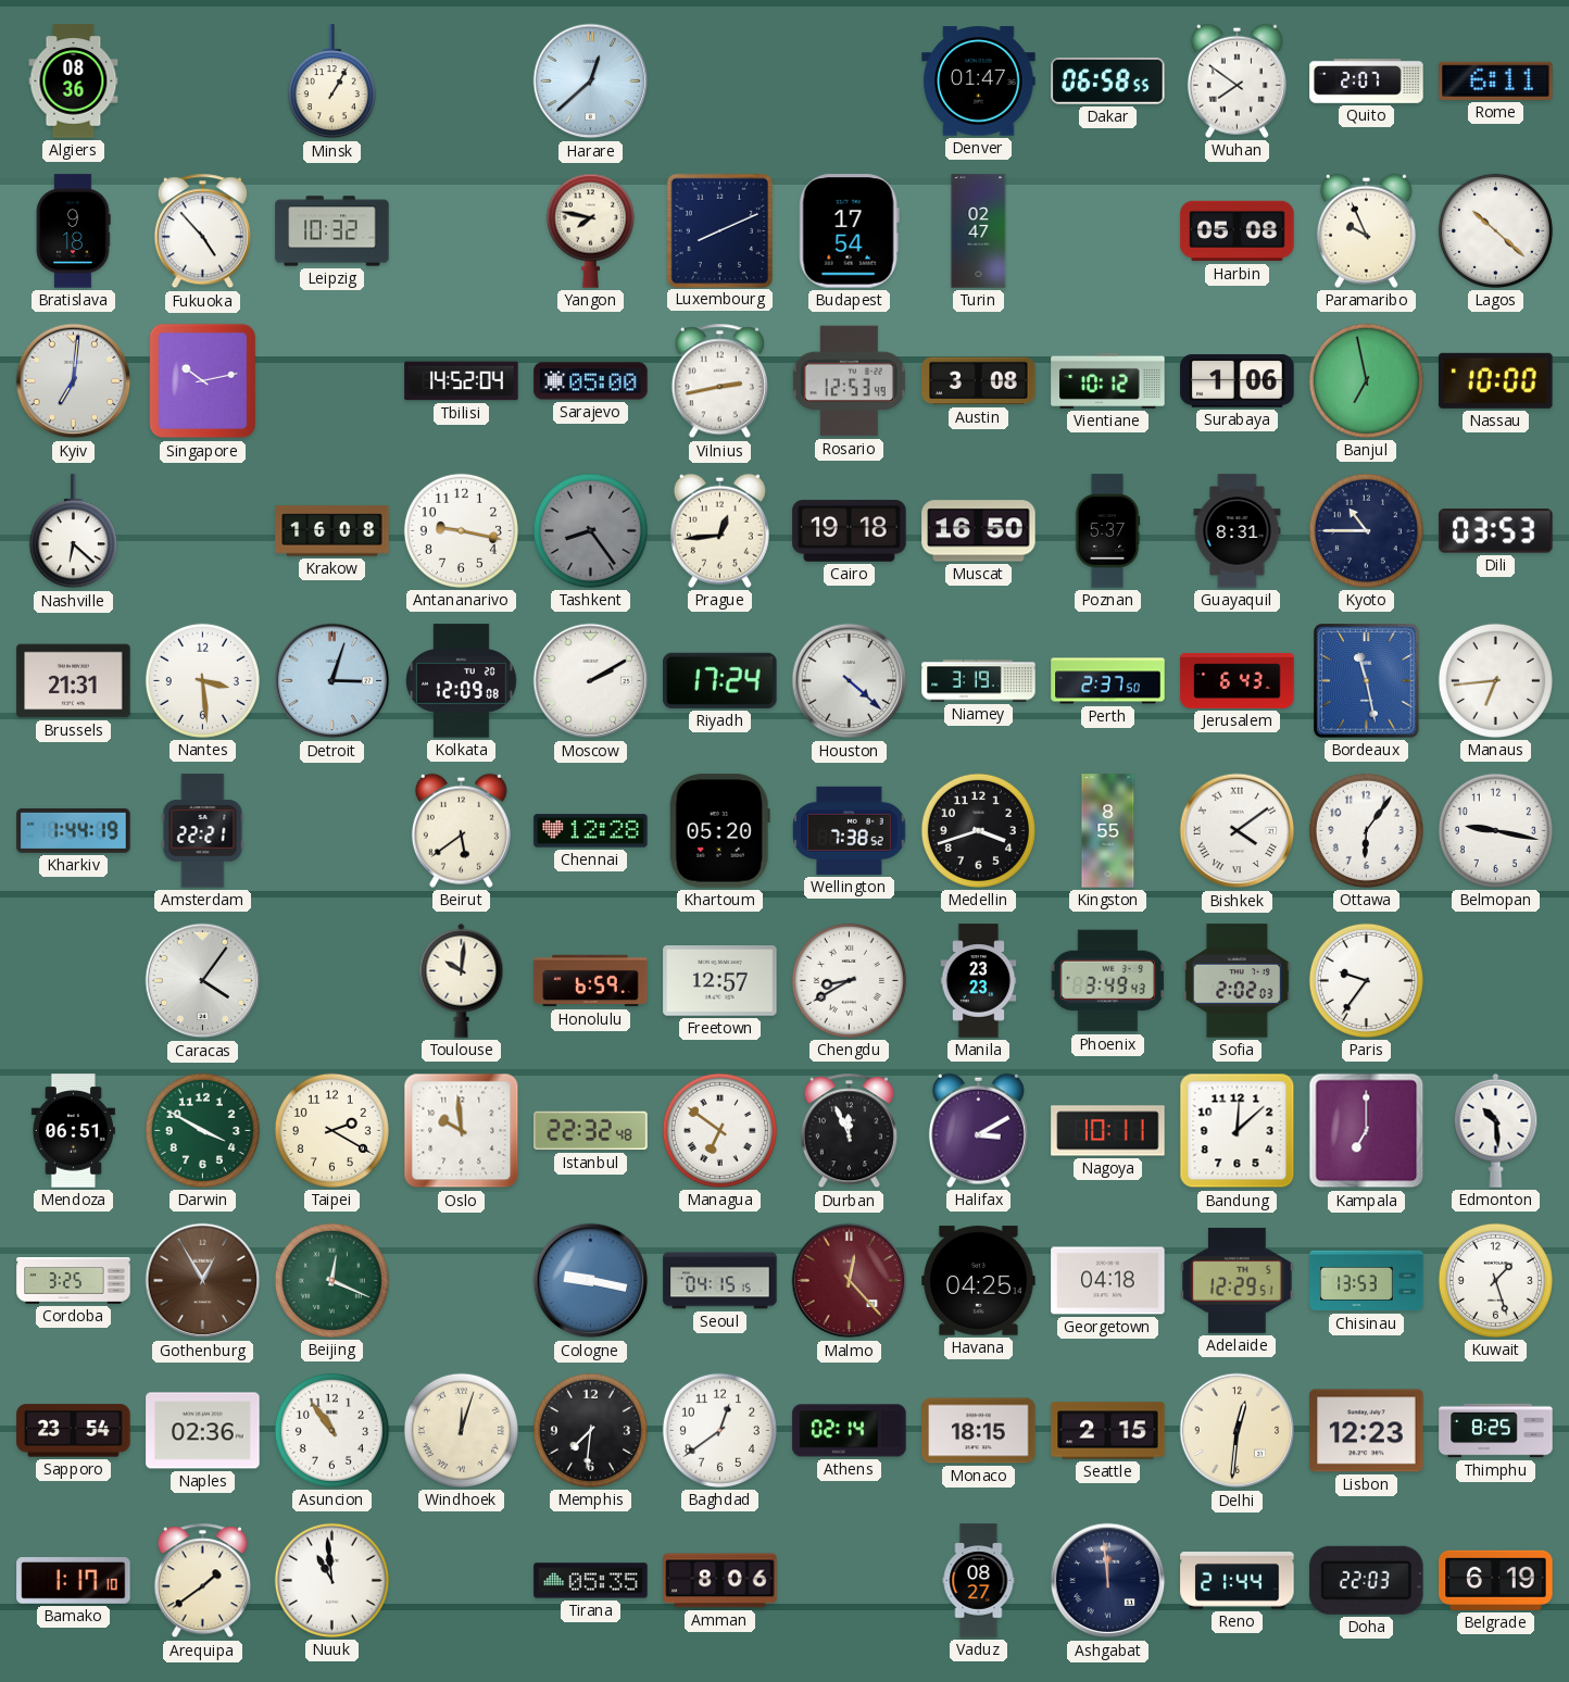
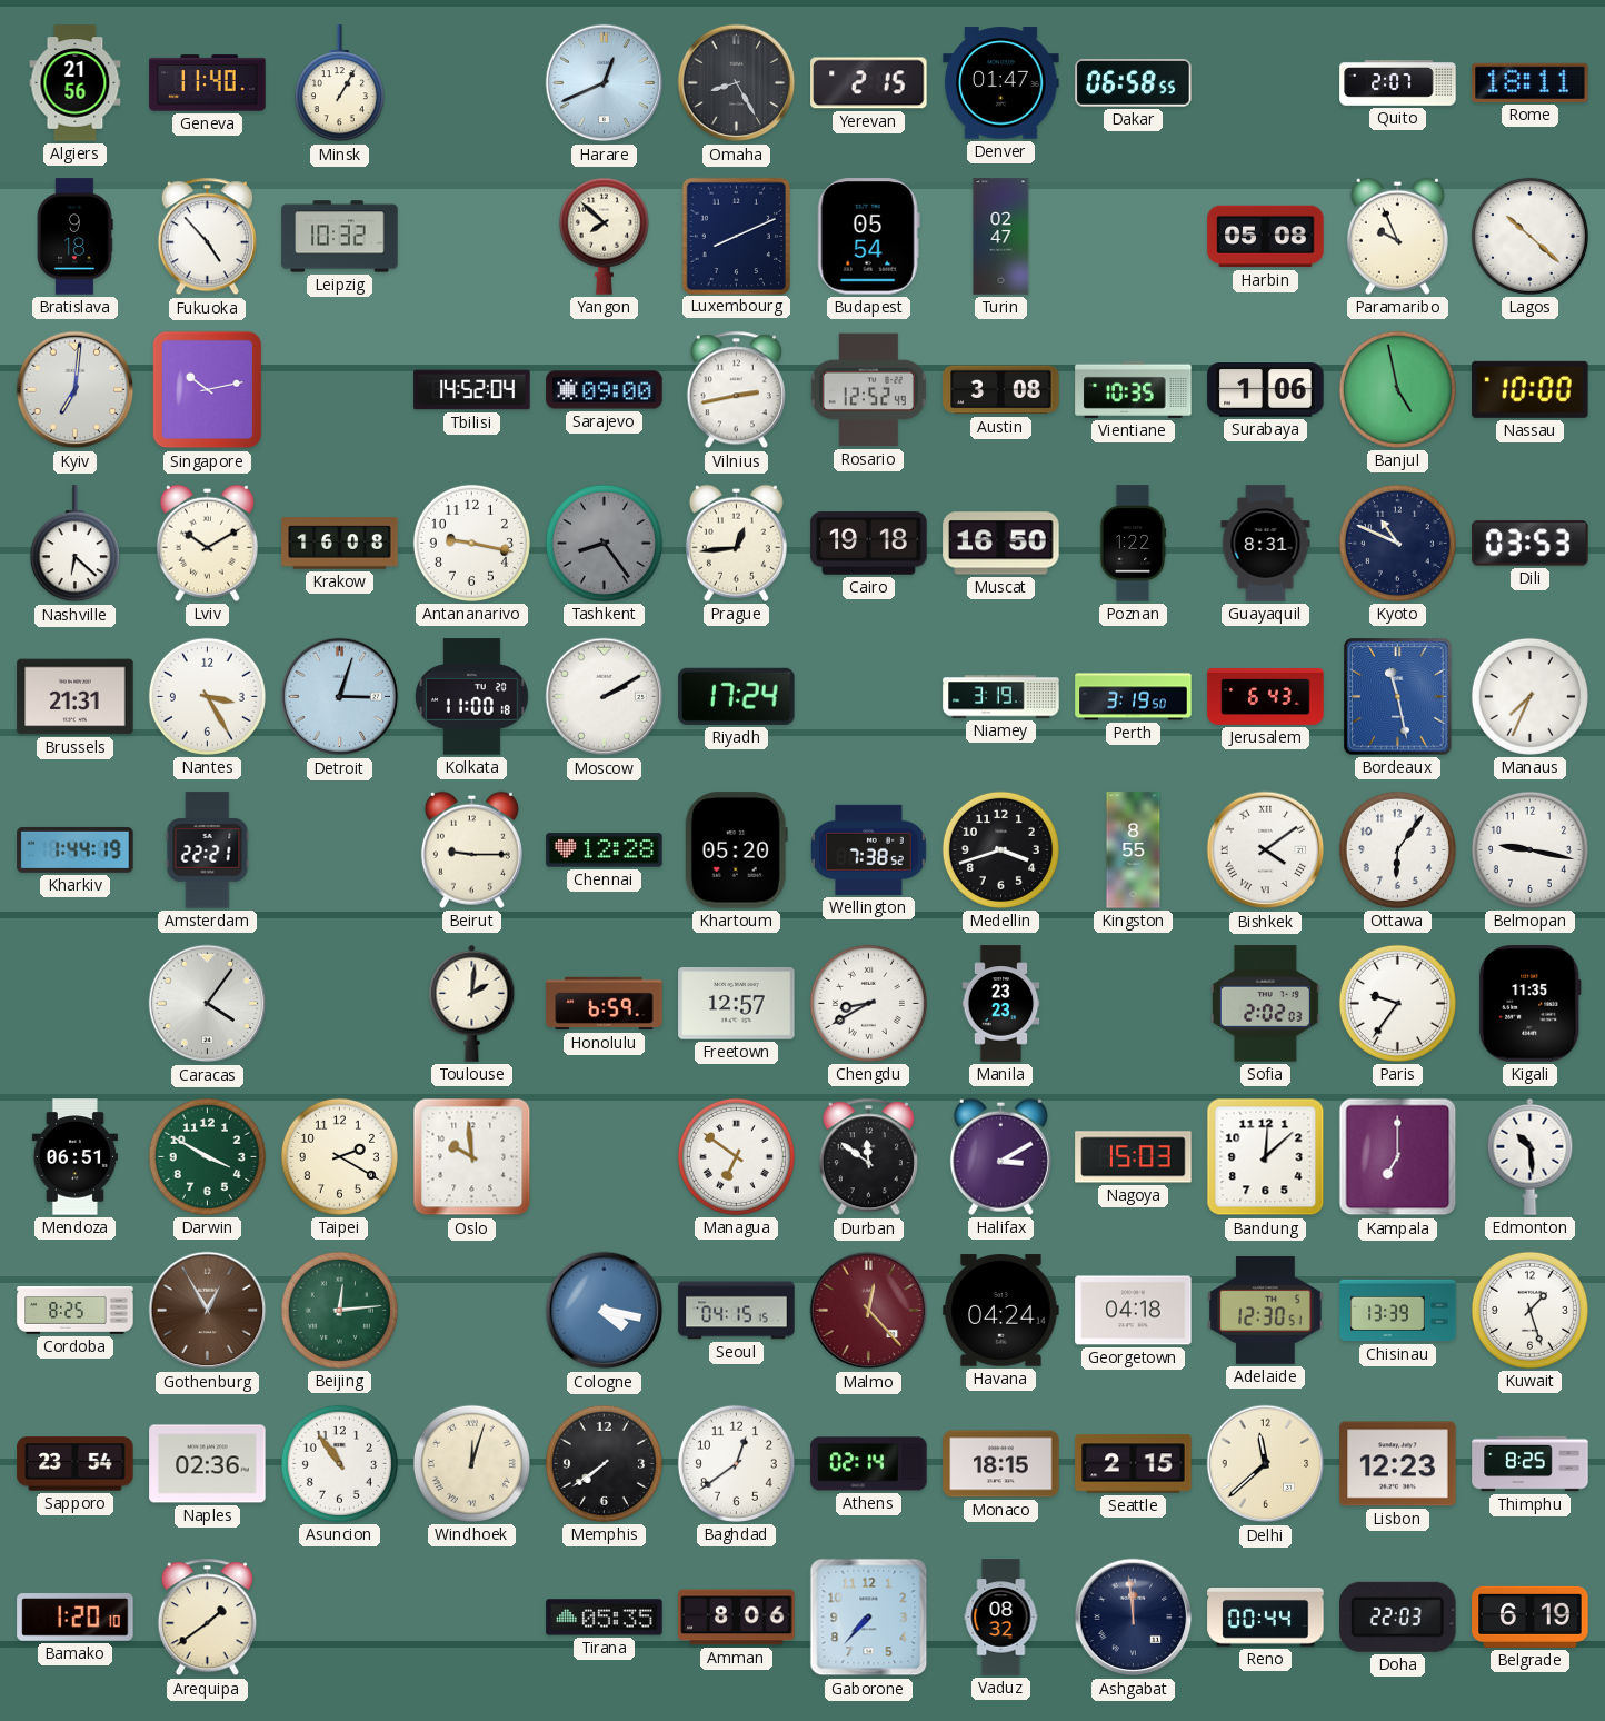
Algiers: 08:36 -> 21:56
Geneva: none -> 11:40
Harare: 12:38 -> 12:41
Omaha: none -> 8:25
Yerevan: none -> 2:15
Wuhan: 7:51 -> none
Rome: 6:11 -> 18:11
Yangon: 7:47 -> 7:52
Budapest: 17:54 -> 05:54
Sarajevo: 05:00 -> 09:00
Rosario: 12:53 -> 12:52
Vientiane: 10:12 -> 10:35
Banjul: 6:58 -> 4:58
Lviv: none -> 10:10
Poznan: 5:37 -> 1:22
Kyoto: 10:45 -> 10:49
Nantes: 3:29 -> 3:25
Kolkata: 12:09 -> 11:00
Houston: 4:22 -> none
Perth: 2:37 -> 3:19
Manaus: 6:44 -> 7:34
Beirut: 5:39 -> 9:15
Toulouse: 10:01 -> 2:01
Phoenix: 3:49 -> none
Kigali: none -> 11:35
Istanbul: 22:32 -> none
Durban: 11:56 -> 11:51
Nagoya: 10:11 -> 15:03
Cordoba: 3:25 -> 8:25
Beijing: 12:19 -> 12:14
Cologne: 9:17 -> 4:17
Havana: 04:25 -> 04:24
Adelaide: 12:29 -> 12:30
Chisinau: 13:53 -> 13:39
Memphis: 7:31 -> 7:39
Delhi: 12:31 -> 11:38
Bamako: 1:17 -> 1:20
Nuuk: 10:59 -> none
Gaborone: none -> 7:37
Vaduz: 08:27 -> 08:32
Reno: 21:44 -> 00:44
